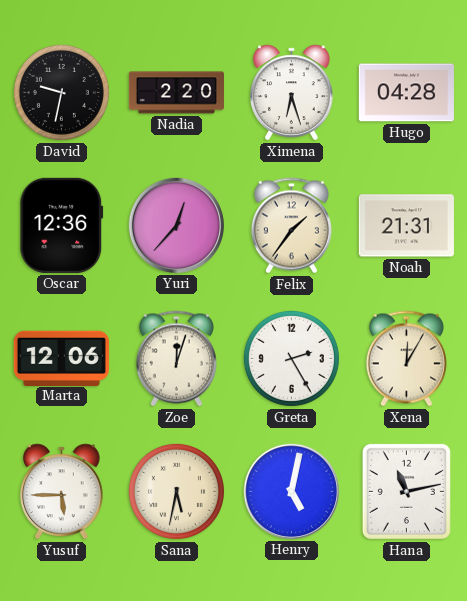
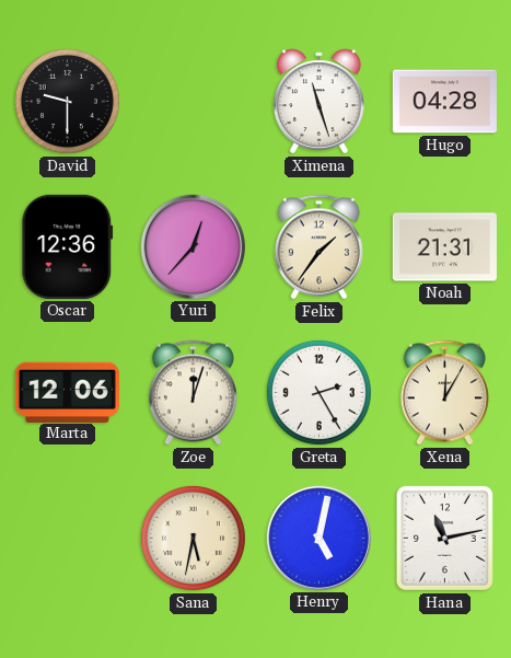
David: 9:32 -> 9:30
Nadia: 2:20 -> none
Ximena: 6:27 -> 11:27
Yusuf: 5:45 -> none
